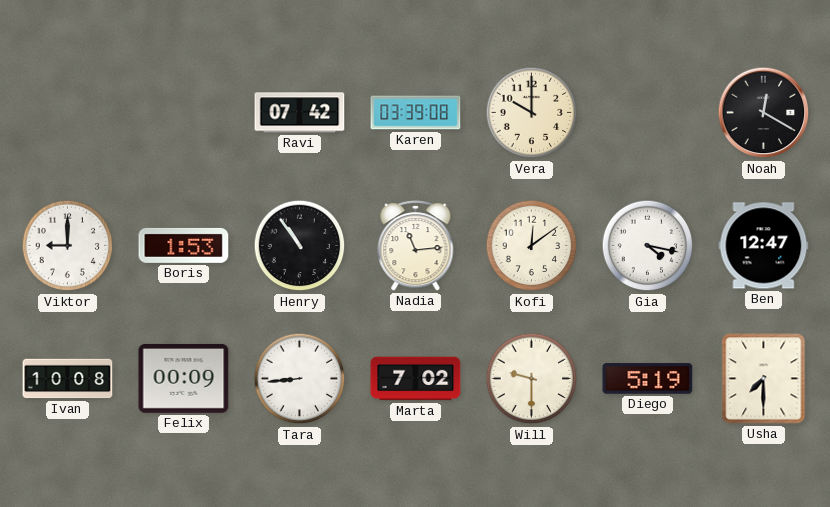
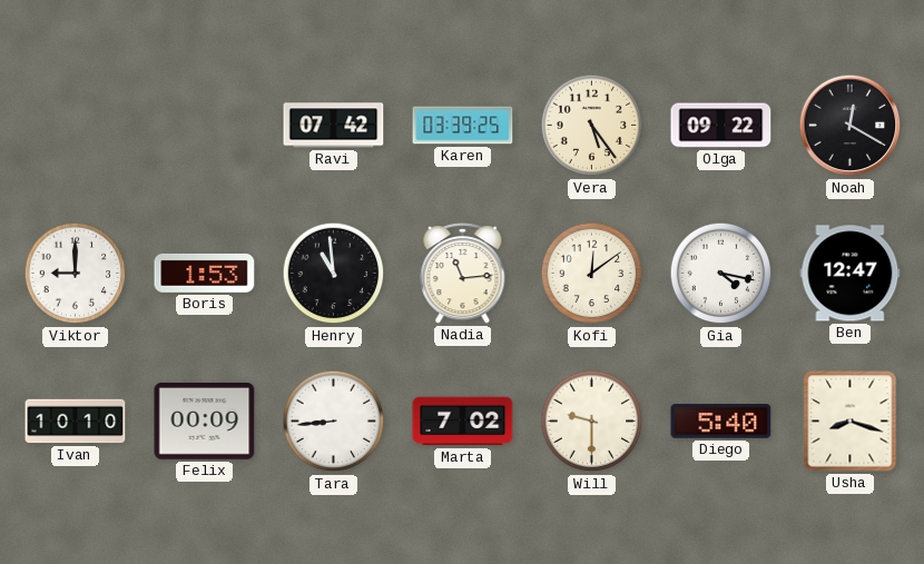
Karen: 03:39:08 -> 03:39:25
Vera: 10:00 -> 5:24
Olga: none -> 09:22
Henry: 10:54 -> 10:59
Ivan: 10:08 -> 10:10
Diego: 5:19 -> 5:40
Usha: 7:30 -> 8:18
